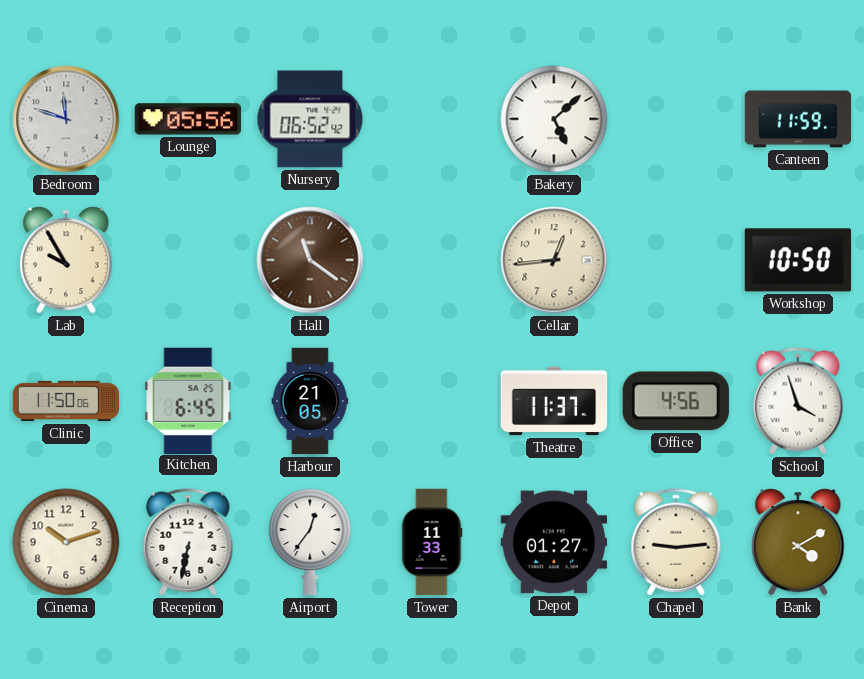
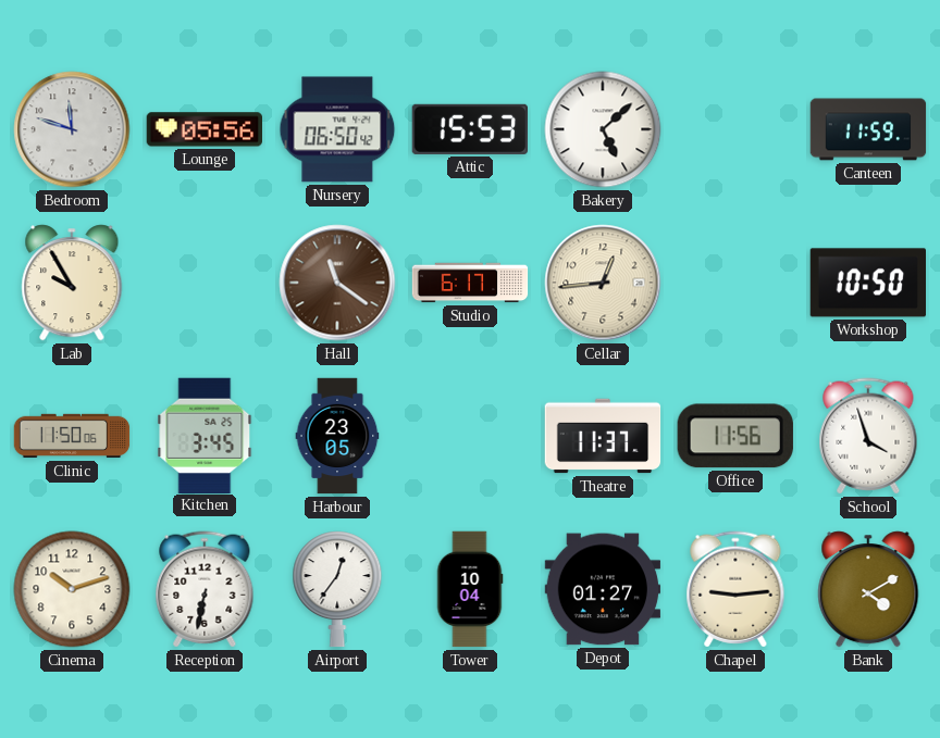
Nursery: 06:52 -> 06:50
Attic: none -> 15:53
Studio: none -> 6:17
Kitchen: 6:45 -> 3:45
Harbour: 21:05 -> 23:05
Office: 4:56 -> 11:56
Tower: 11:33 -> 10:04
